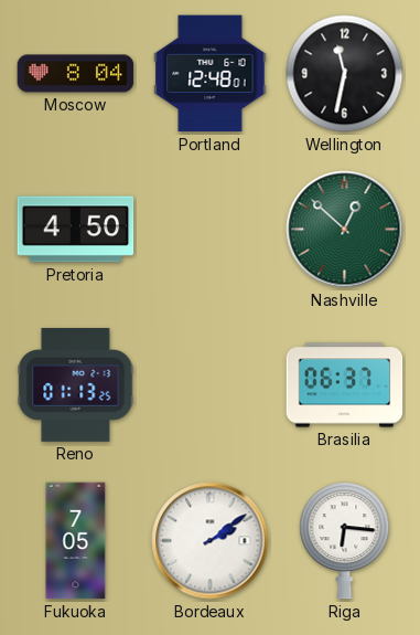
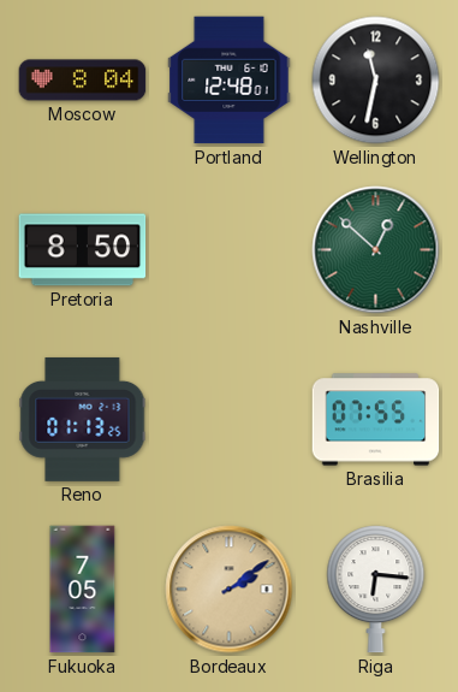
Pretoria: 4:50 -> 8:50
Brasilia: 06:37 -> 07:55
Bordeaux dial: white -> champagne
